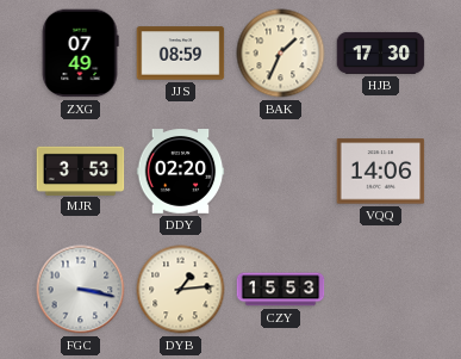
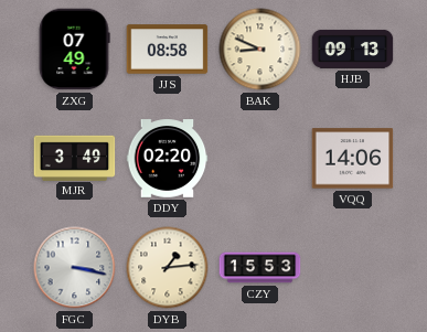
JJS: 08:59 -> 08:58
BAK: 1:34 -> 8:49
HJB: 17:30 -> 09:13
MJR: 3:53 -> 3:49
